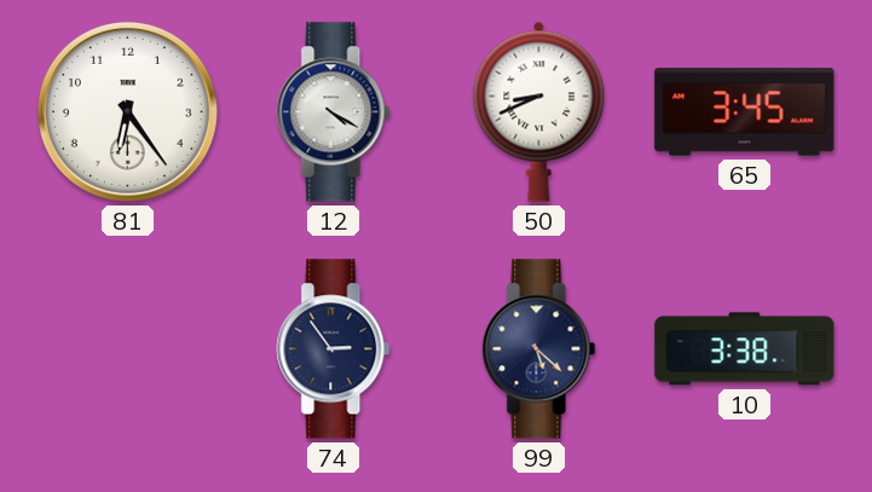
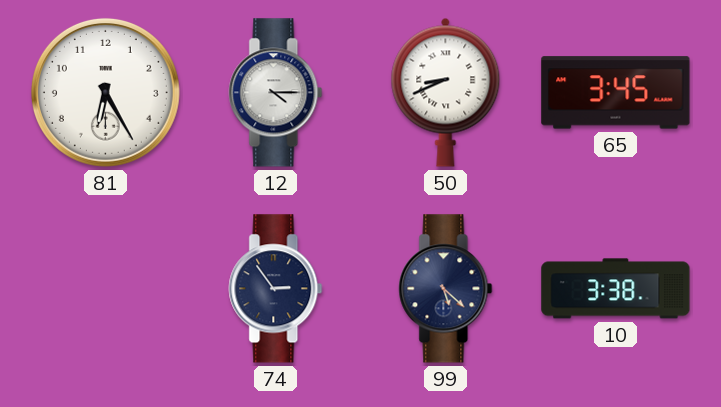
81: 6:24 -> 6:25
12: 4:20 -> 4:15
